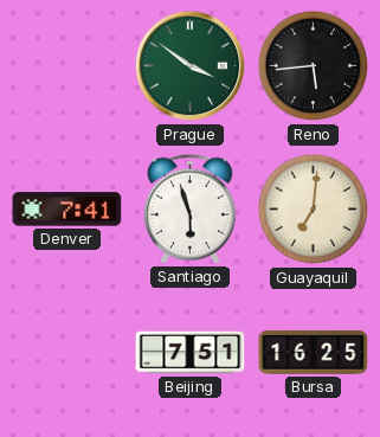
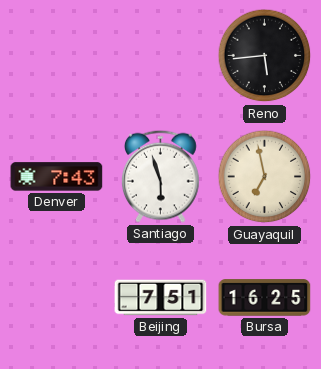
Prague: 3:51 -> none
Denver: 7:41 -> 7:43
Guayaquil: 7:01 -> 6:58
